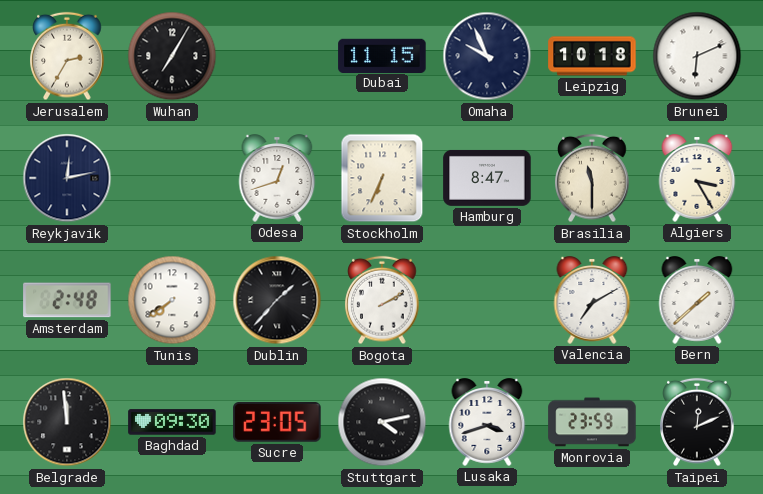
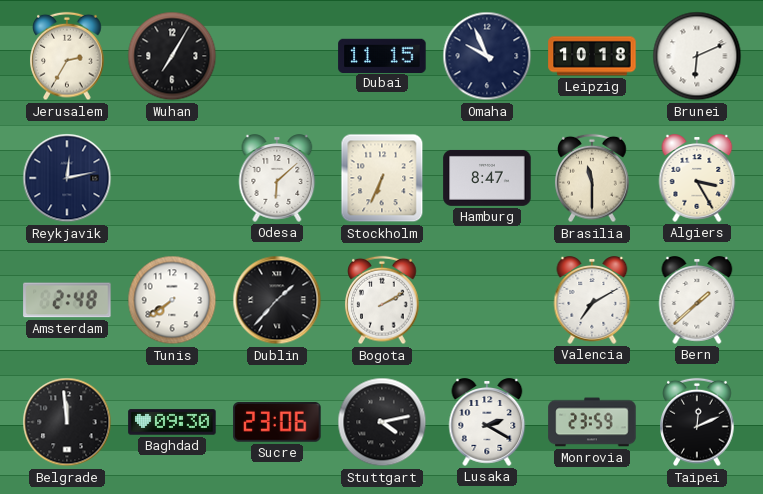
Odesa: 12:42 -> 6:08
Sucre: 23:05 -> 23:06
Lusaka: 3:42 -> 2:20
